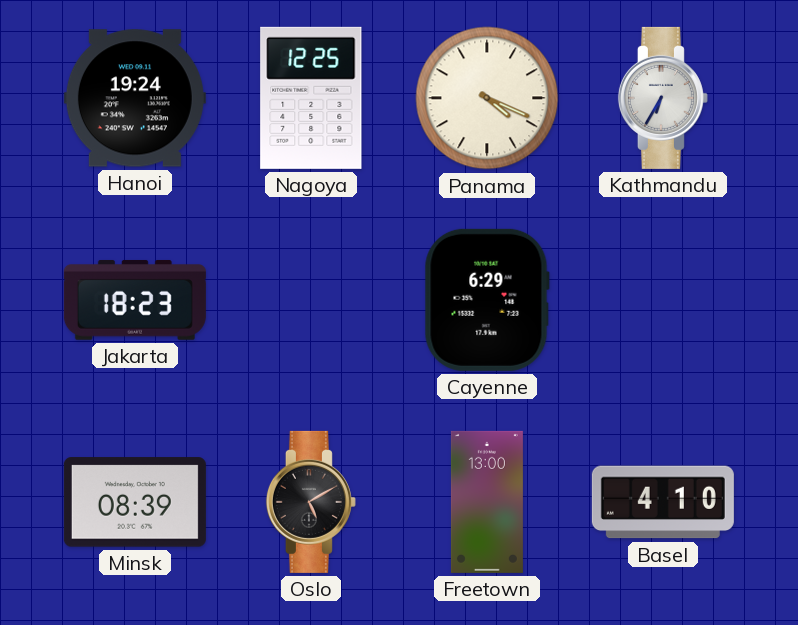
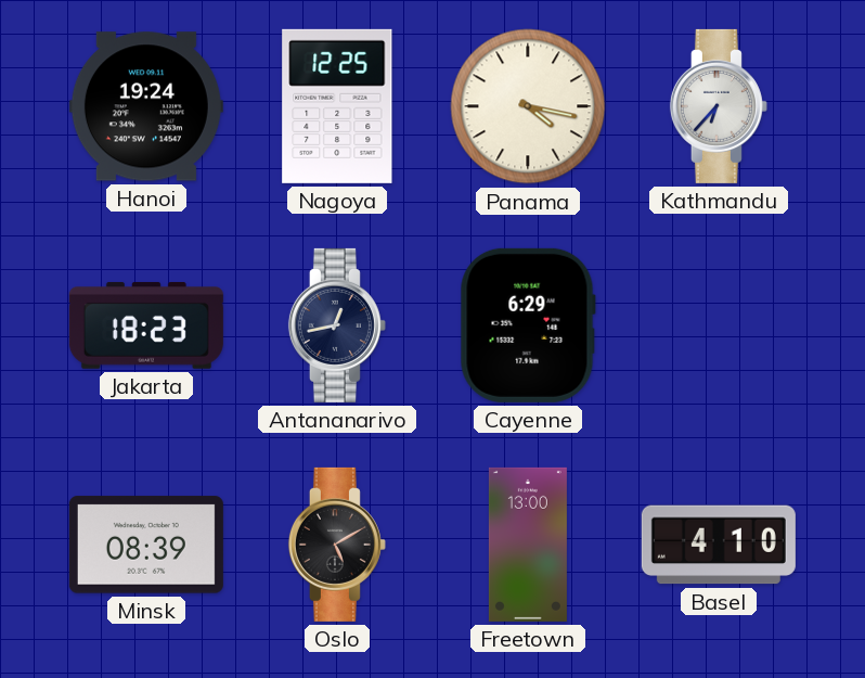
Panama: 4:19 -> 4:17
Kathmandu: 6:35 -> 6:37
Antananarivo: none -> 12:43
